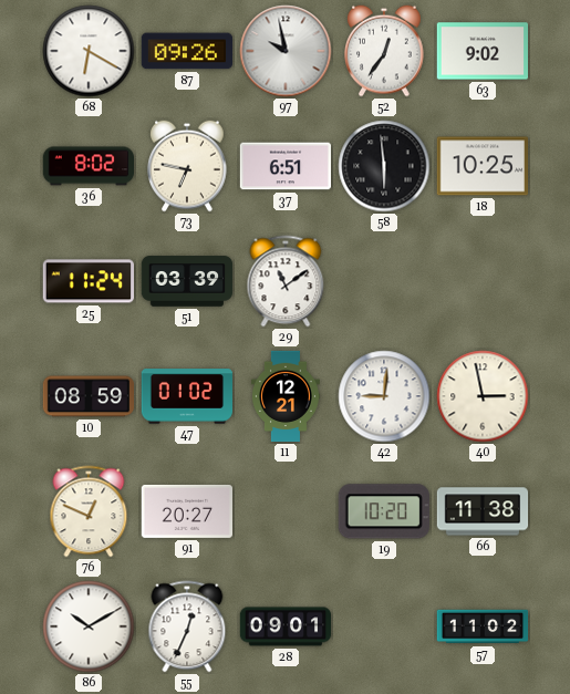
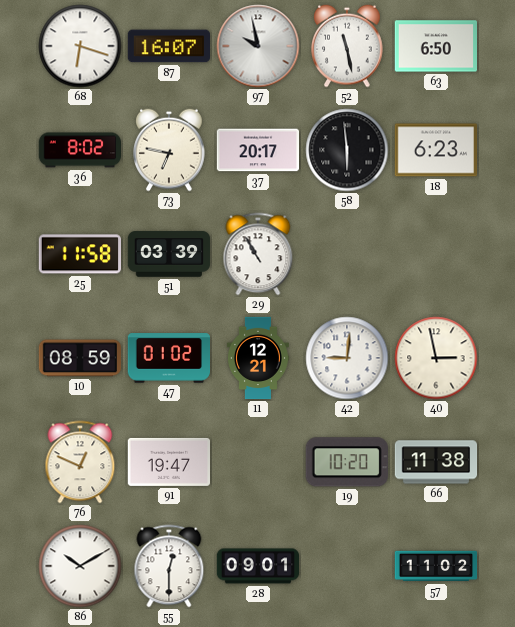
68: 6:20 -> 6:18
87: 09:26 -> 16:07
52: 12:36 -> 11:28
63: 9:02 -> 6:50
37: 6:51 -> 20:17
18: 10:25 -> 6:23
25: 11:24 -> 11:58
29: 11:09 -> 10:55
91: 20:27 -> 19:47
55: 12:34 -> 12:30
